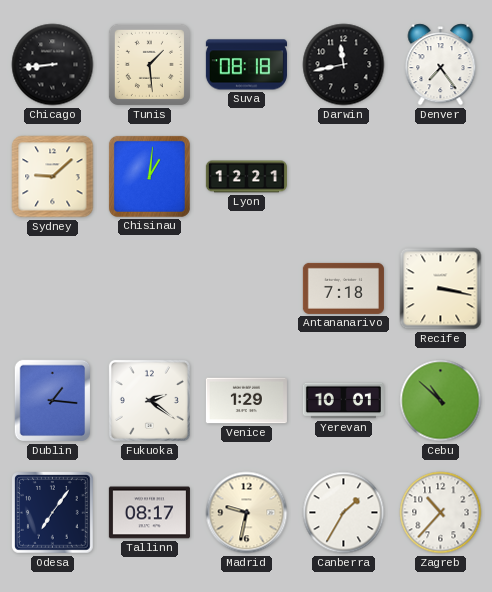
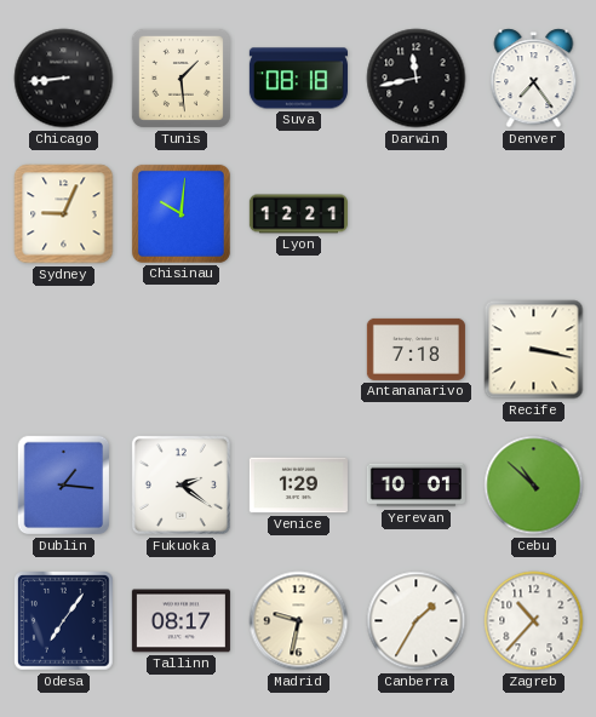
Sydney: 9:08 -> 9:04
Chisinau: 1:01 -> 10:01
